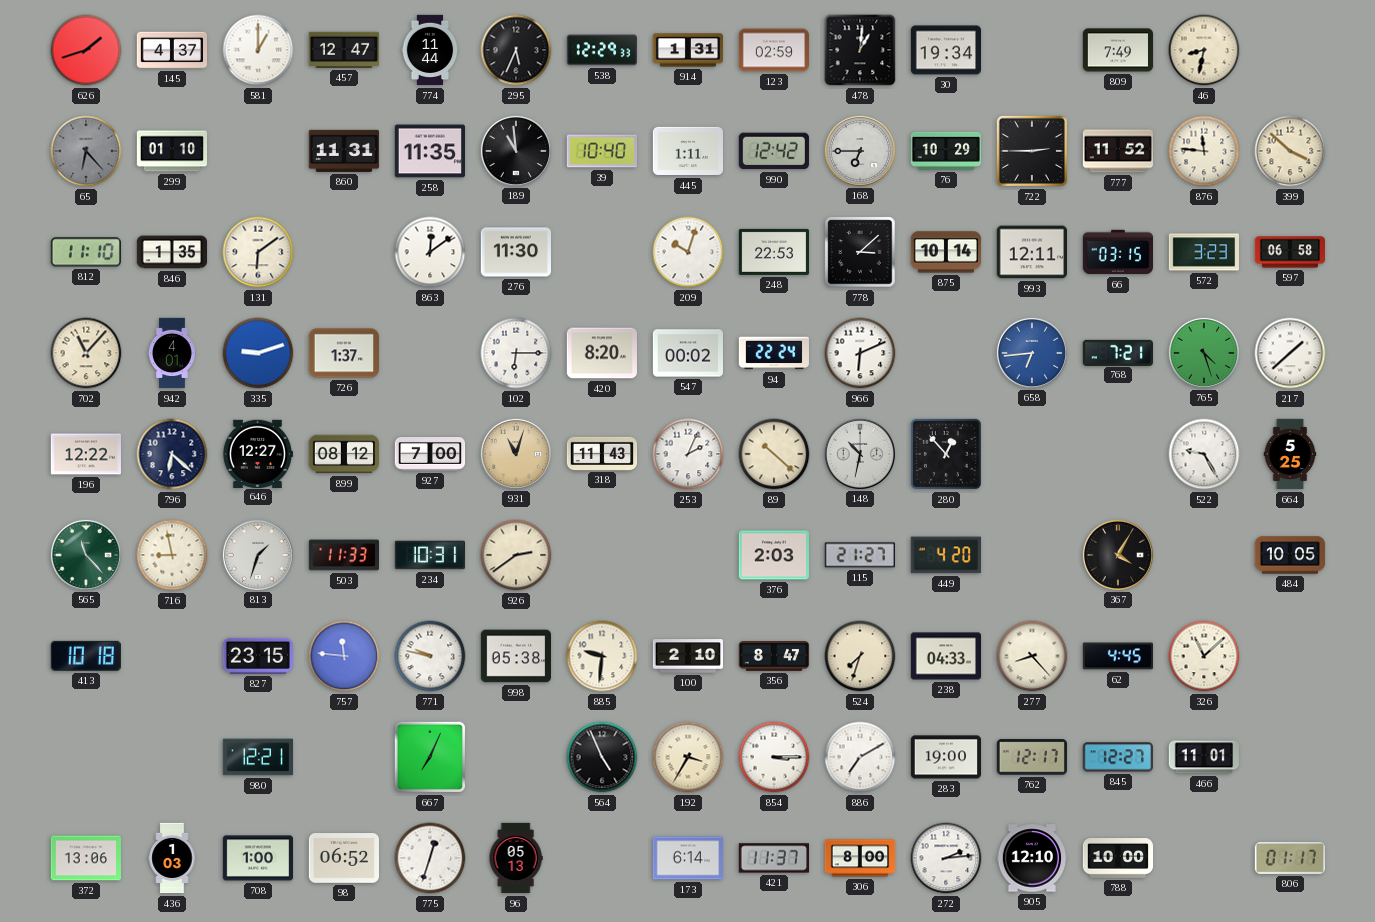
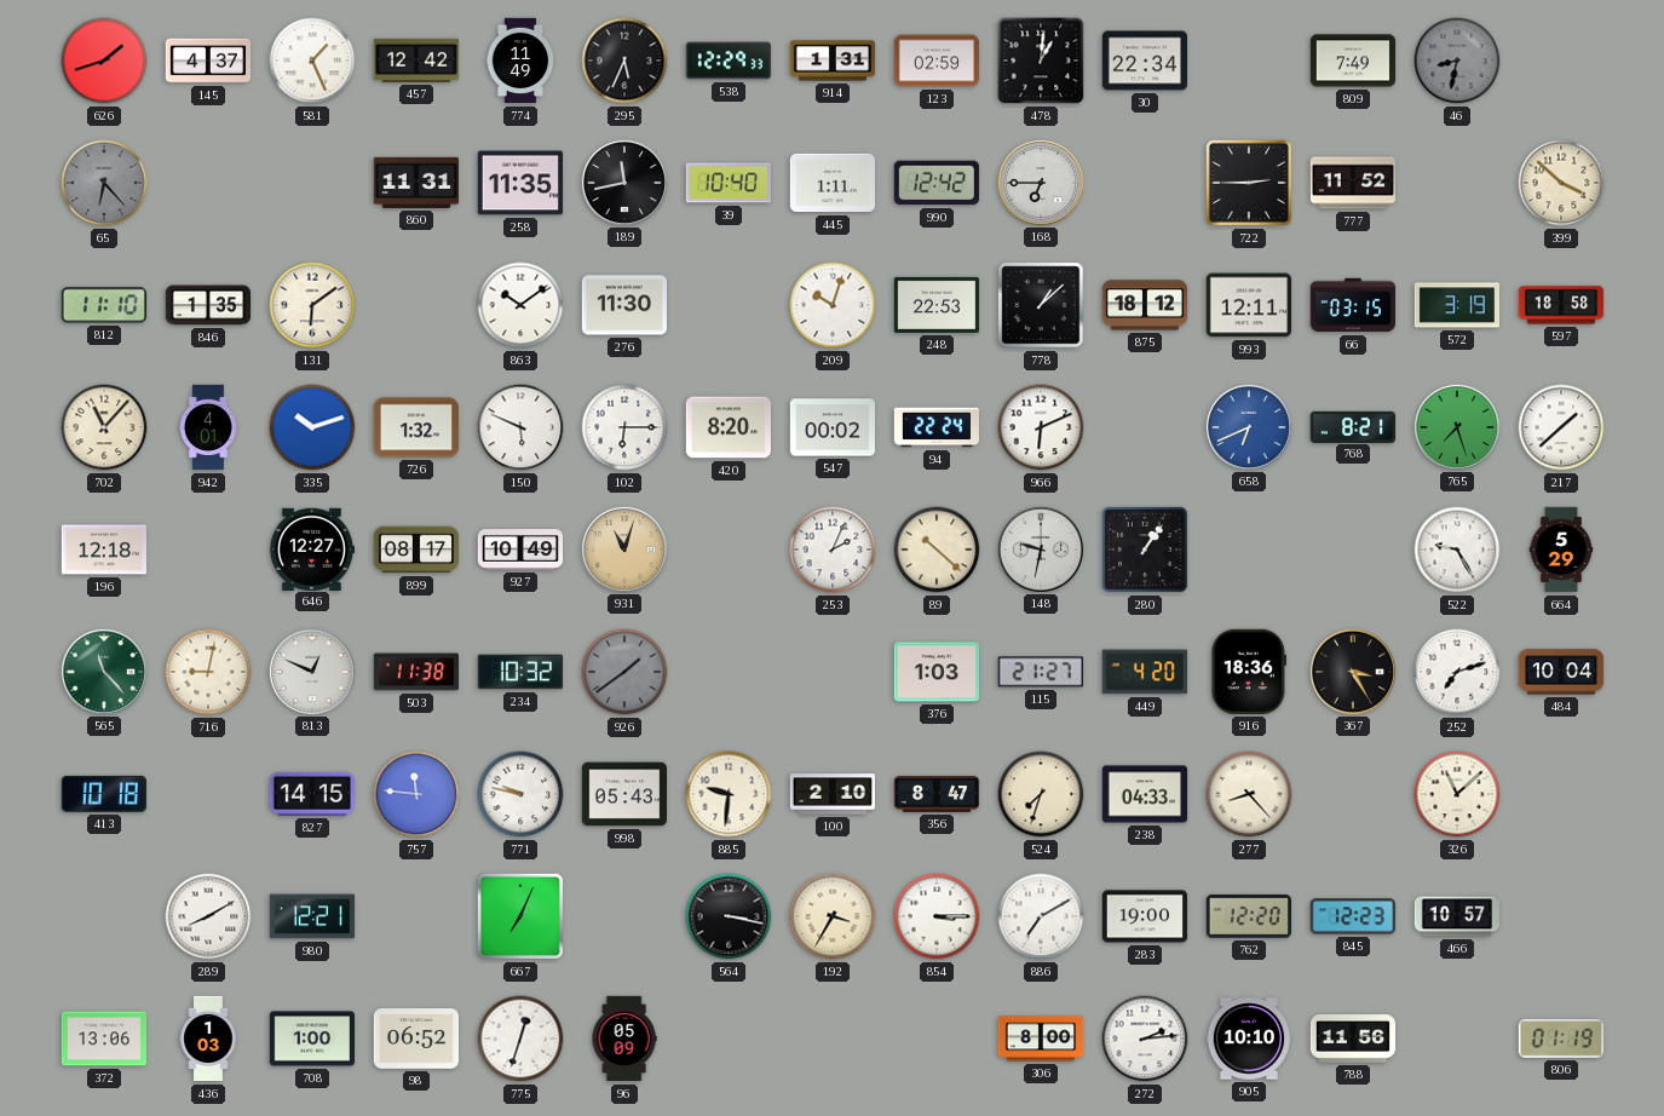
581: 1:00 -> 1:26
457: 12:47 -> 12:42
774: 11:44 -> 11:49
30: 19:34 -> 22:34
46 dial: cream -> grey
299: 01:10 -> none
189: 10:59 -> 11:43
76: 10:29 -> none
876: 11:46 -> none
863: 12:09 -> 10:09
778: 3:08 -> 1:08
875: 10:14 -> 18:12
572: 3:23 -> 3:19
597: 06:58 -> 18:58
335: 9:12 -> 10:12
726: 1:37 -> 1:32
150: none -> 5:49
658: 6:44 -> 6:41
768: 7:21 -> 8:21
765: 4:27 -> 7:27
196: 12:22 -> 12:18
796: 6:22 -> none
899: 08:12 -> 08:17
927: 7:00 -> 10:49
318: 11:43 -> none
148: 10:32 -> 9:32
280: 12:53 -> 1:06
664: 5:25 -> 5:29
716: 8:58 -> 9:02
813: 1:33 -> 12:49
503: 11:33 -> 11:38
234: 10:31 -> 10:32
926: 2:39 -> 1:39
926 dial: cream -> grey
376: 2:03 -> 1:03
916: none -> 18:36
367: 4:05 -> 3:25
252: none -> 7:12
484: 10:05 -> 10:04
827: 23:15 -> 14:15
998: 05:38 -> 05:43
62: 4:45 -> none
289: none -> 8:10
564: 4:56 -> 3:17
762: 12:17 -> 12:20
845: 12:27 -> 12:23
466: 11:01 -> 10:57
96: 05:13 -> 05:09
173: 6:14 -> none
421: 11:37 -> none
905: 12:10 -> 10:10
788: 10:00 -> 11:56
806: 01:17 -> 01:19
